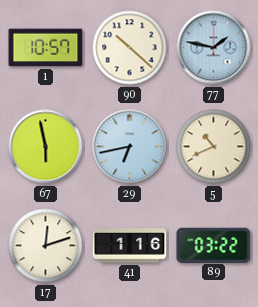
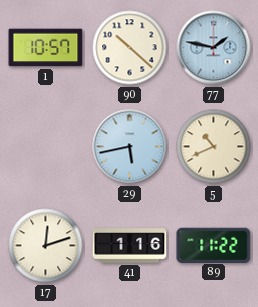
67: 5:58 -> none
29: 6:43 -> 5:43
89: 03:22 -> 11:22
